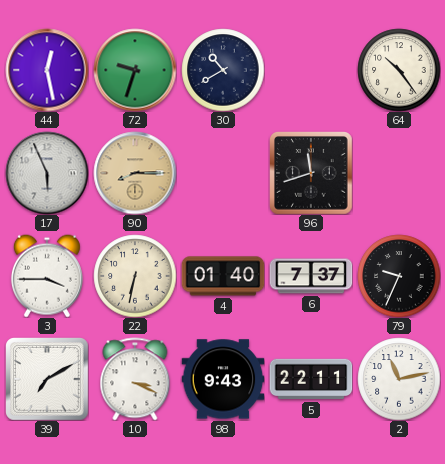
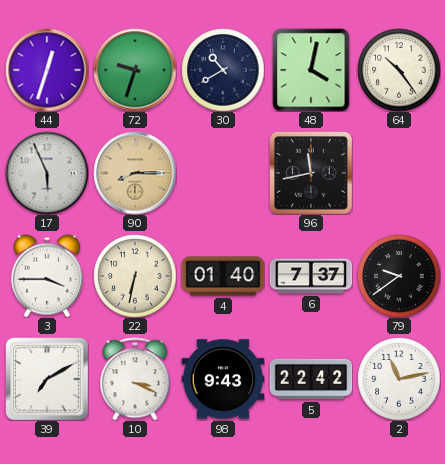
44: 12:28 -> 12:33
48: none -> 4:02
96: 11:42 -> 11:43
79: 9:34 -> 9:39
5: 22:11 -> 22:42
